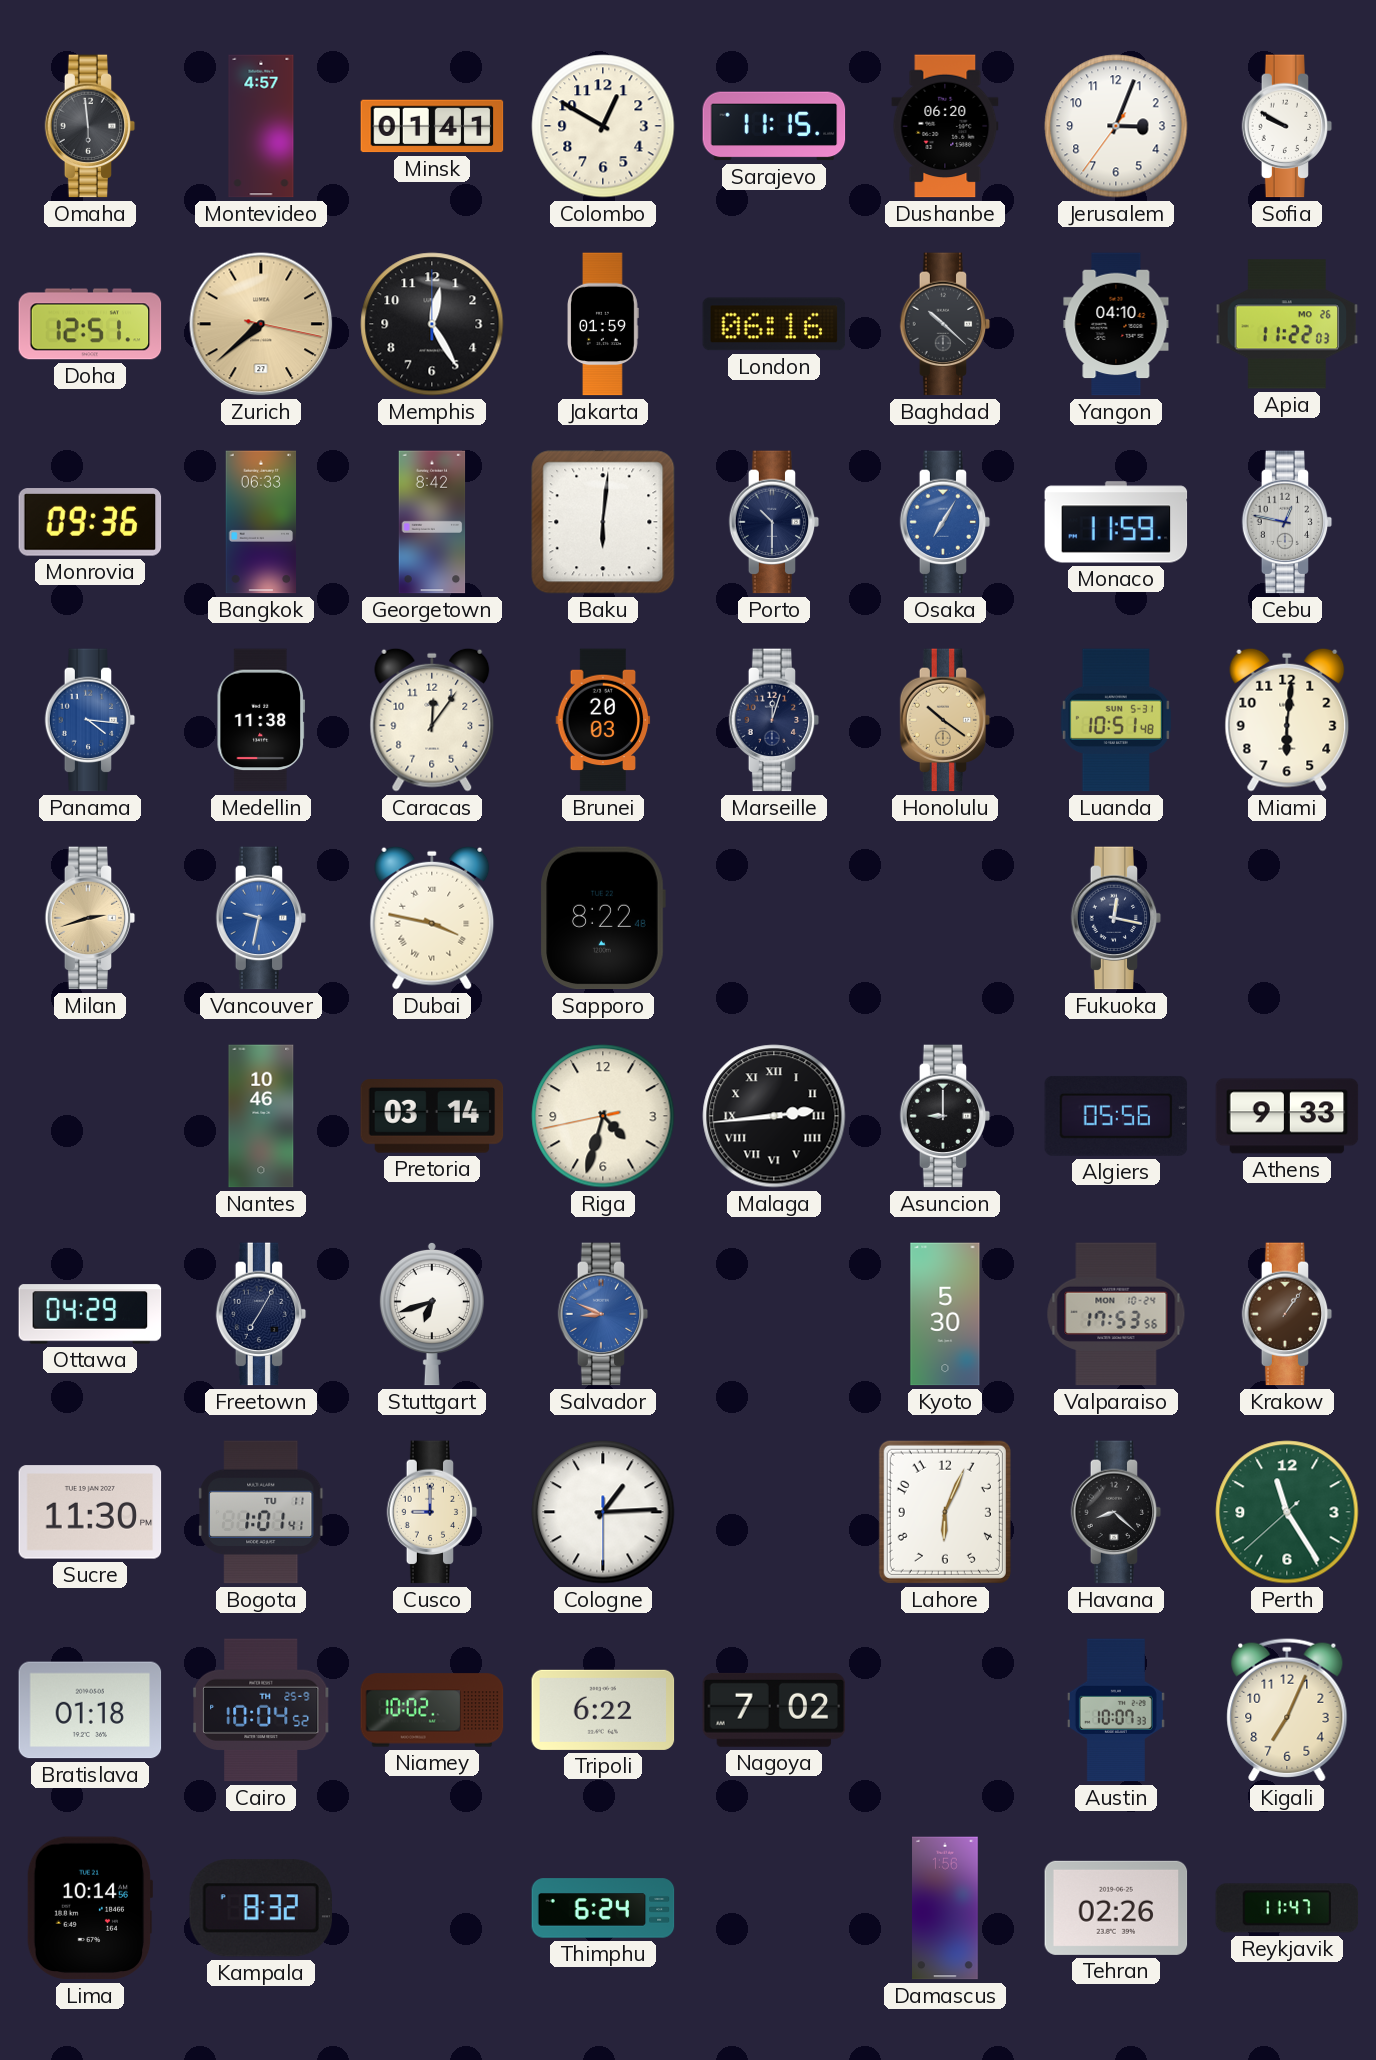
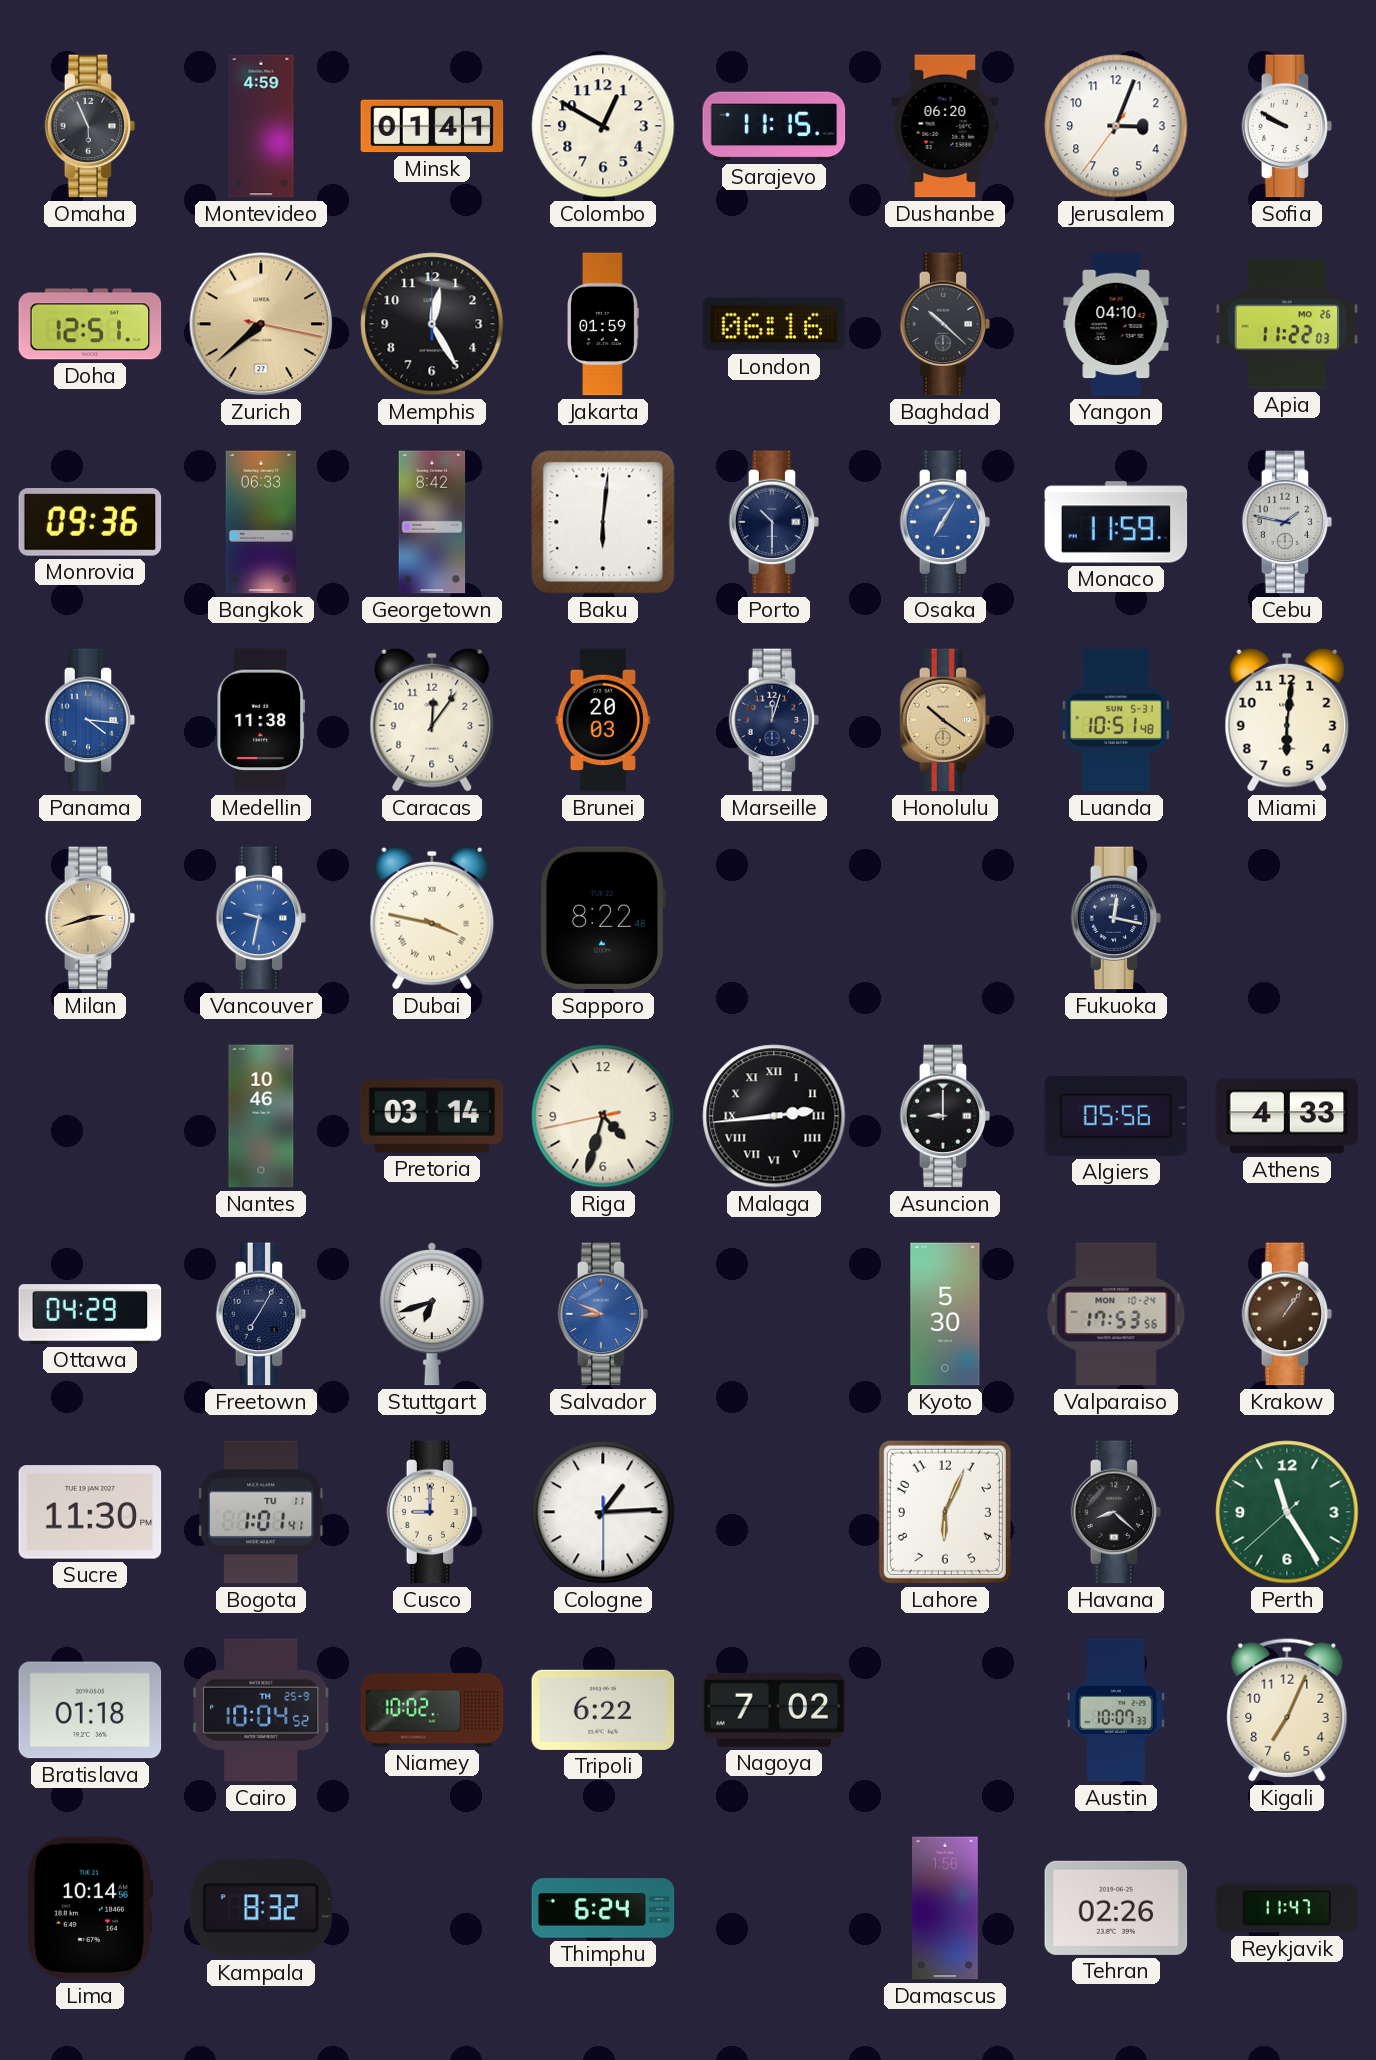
Omaha: 5:59 -> 5:56
Montevideo: 4:57 -> 4:59
Cebu: 12:47 -> 1:47
Athens: 9:33 -> 4:33
